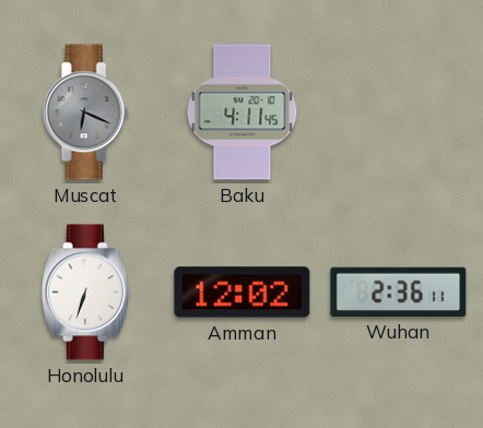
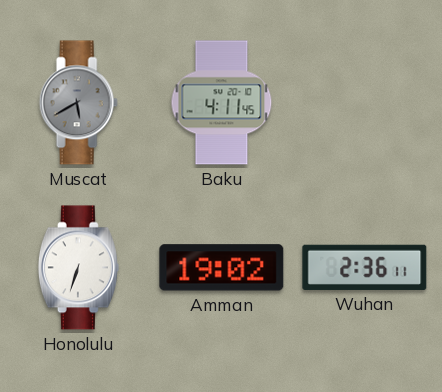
Muscat: 6:19 -> 5:40
Amman: 12:02 -> 19:02
